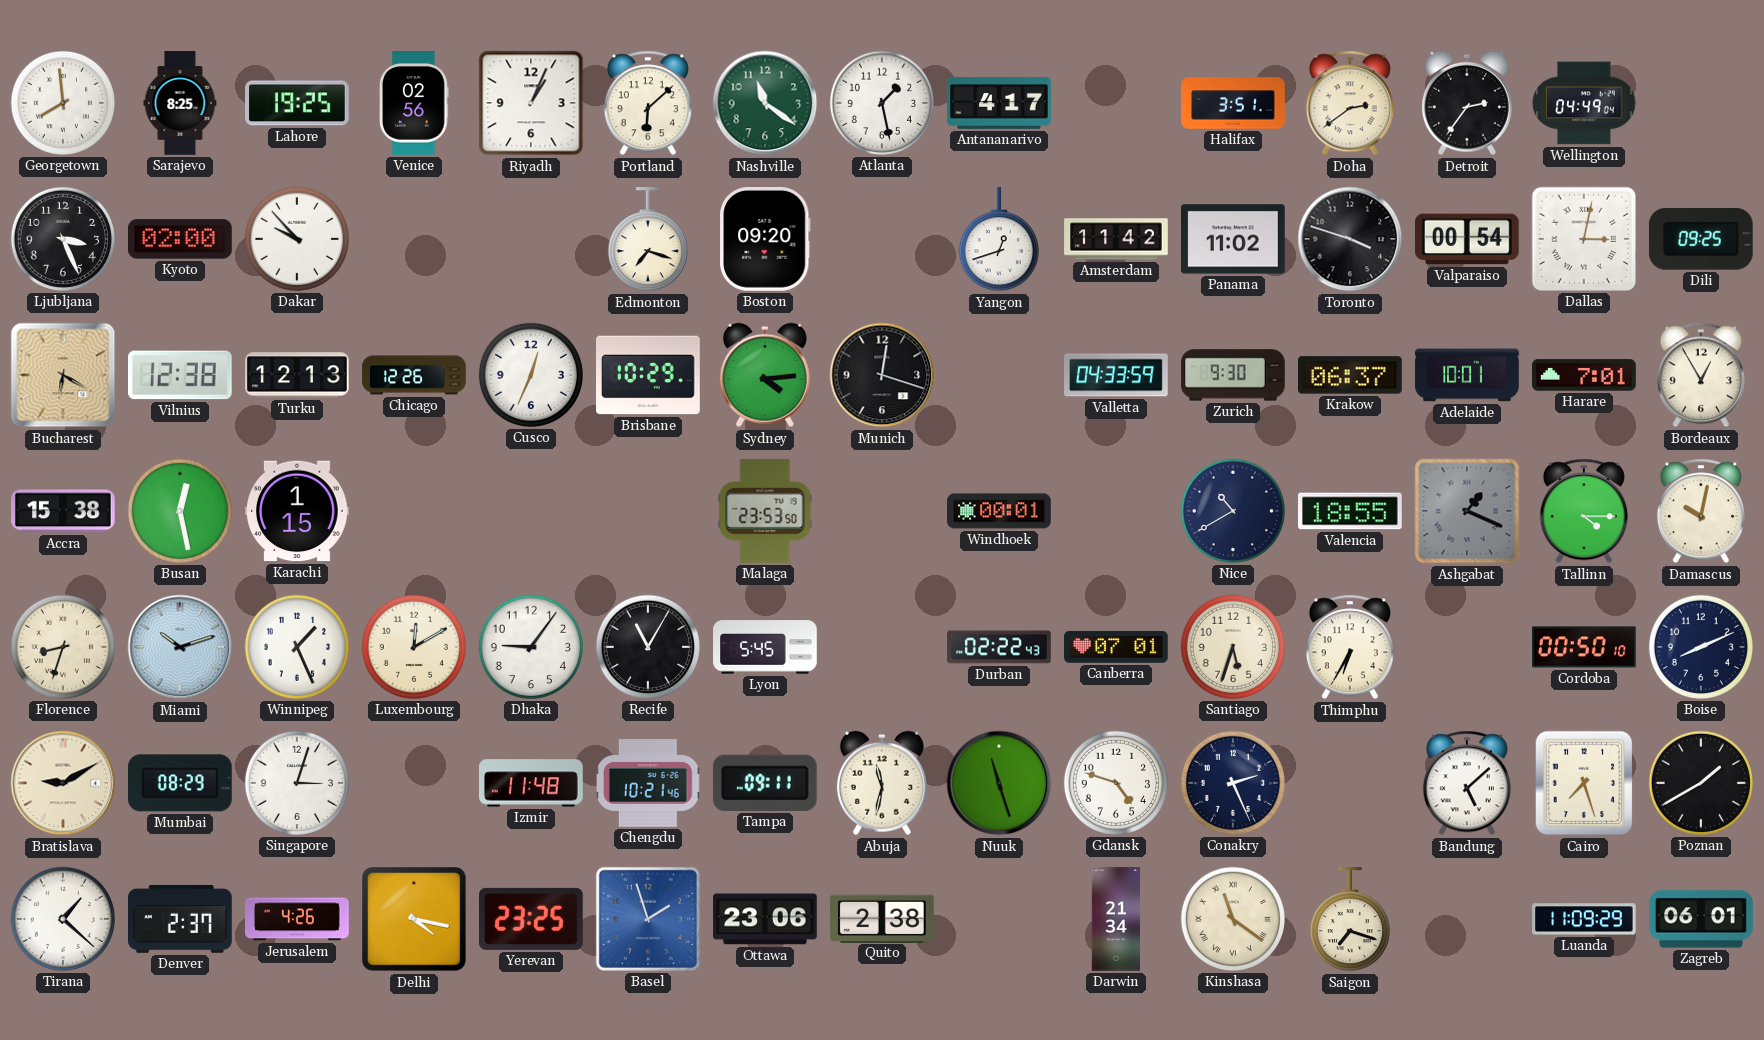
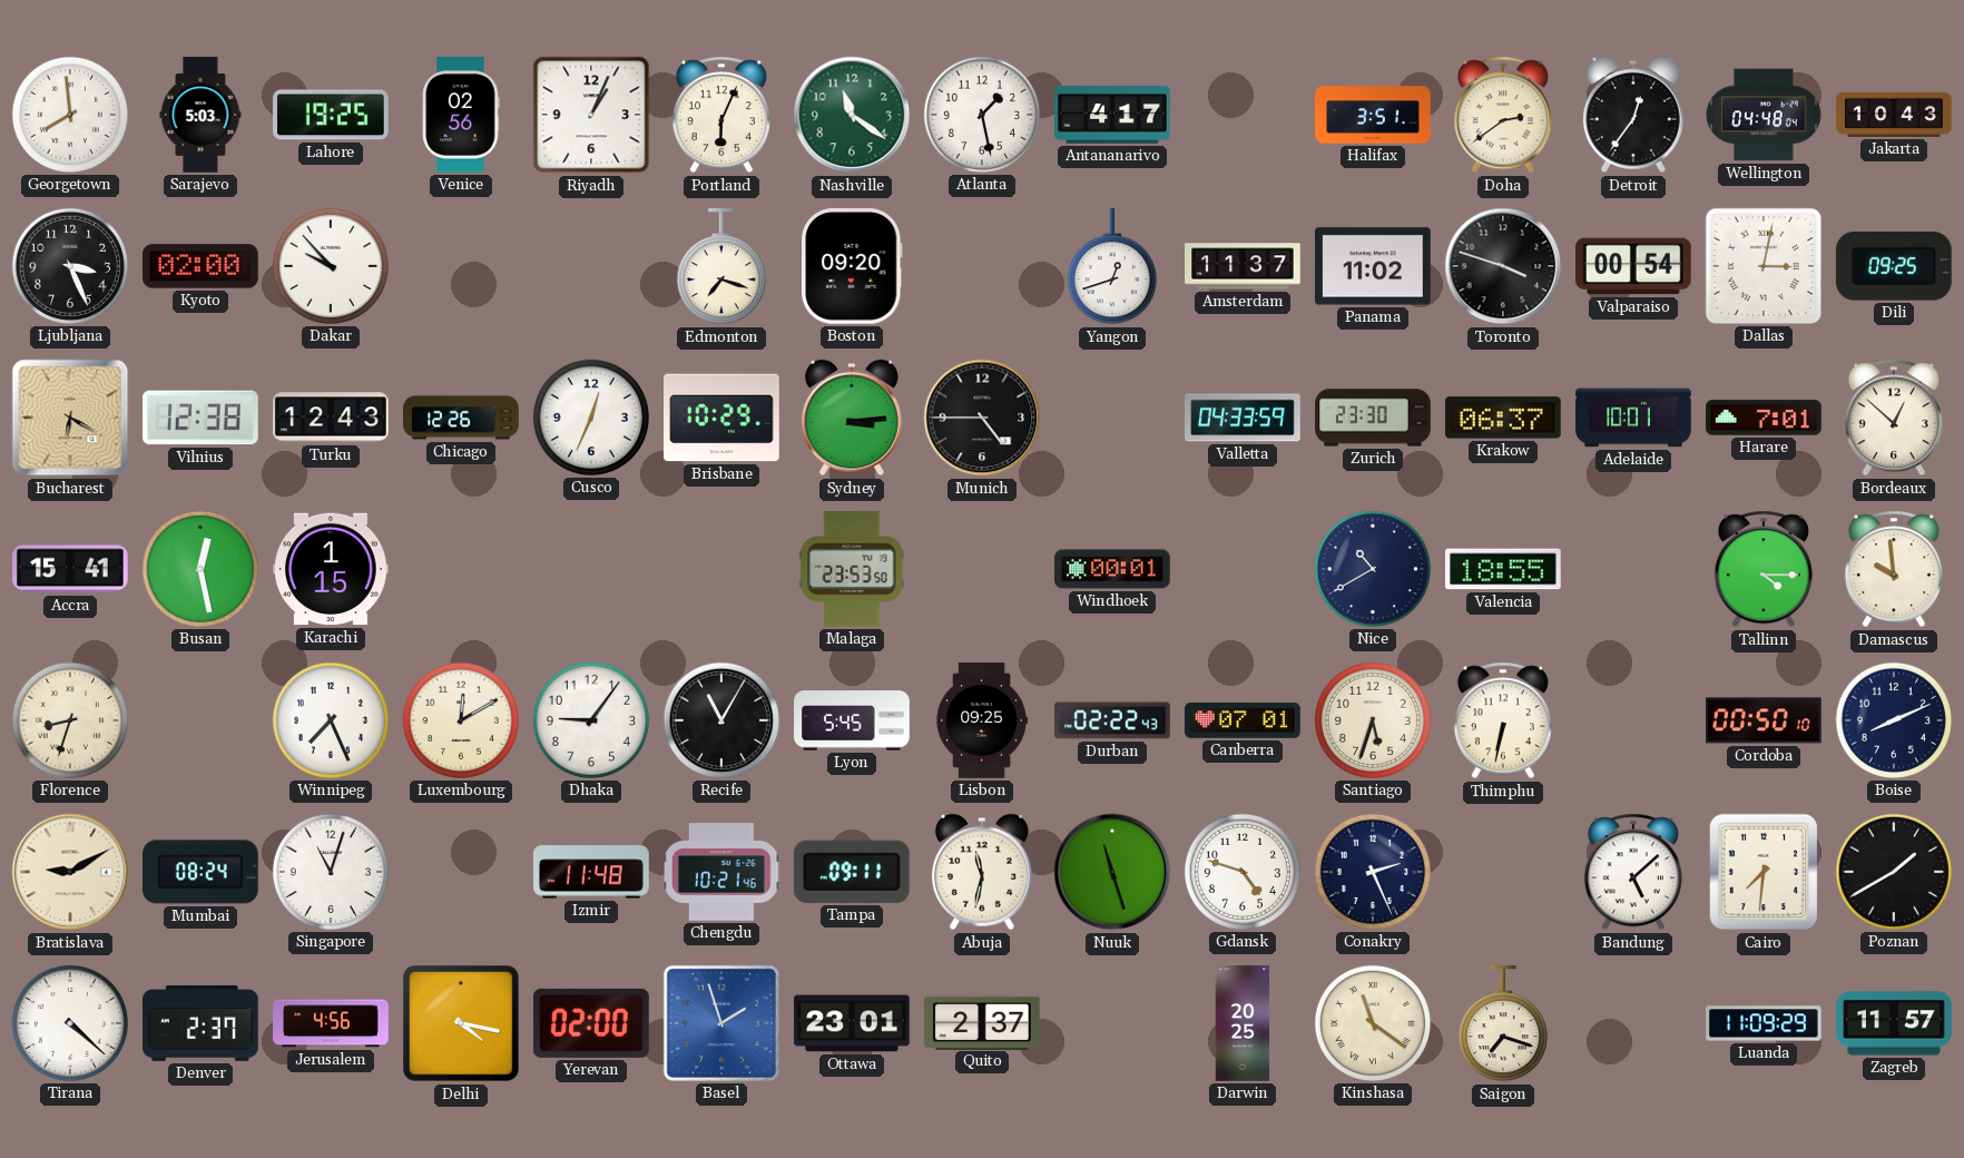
Sarajevo: 8:25 -> 5:03
Portland: 6:08 -> 6:04
Detroit: 2:36 -> 12:36
Wellington: 04:49 -> 04:48
Jakarta: none -> 10:43
Amsterdam: 11:42 -> 11:37
Turku: 12:13 -> 12:43
Sydney: 4:14 -> 3:14
Munich: 12:18 -> 4:45
Zurich: 9:30 -> 23:30
Bordeaux: 12:55 -> 12:52
Accra: 15:38 -> 15:41
Ashgabat: 1:19 -> none
Damascus: 10:02 -> 9:59
Miami: 10:12 -> none
Winnipeg: 1:26 -> 7:26
Lisbon: none -> 09:25
Thimphu: 6:35 -> 6:32
Mumbai: 08:29 -> 08:24
Singapore: 3:03 -> 11:03
Cairo: 7:27 -> 7:31
Tirana: 1:22 -> 4:22
Jerusalem: 4:26 -> 4:56
Yerevan: 23:25 -> 02:00
Ottawa: 23:06 -> 23:01
Quito: 2:38 -> 2:37
Darwin: 21:34 -> 20:25
Zagreb: 06:01 -> 11:57
